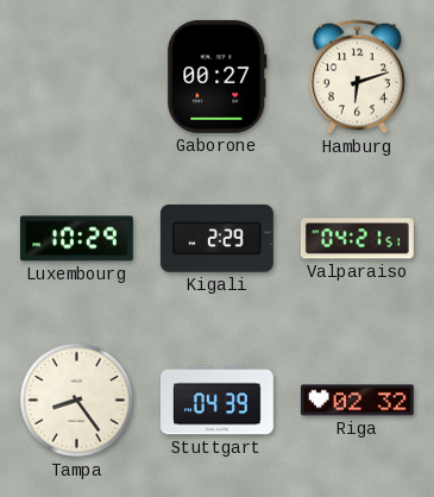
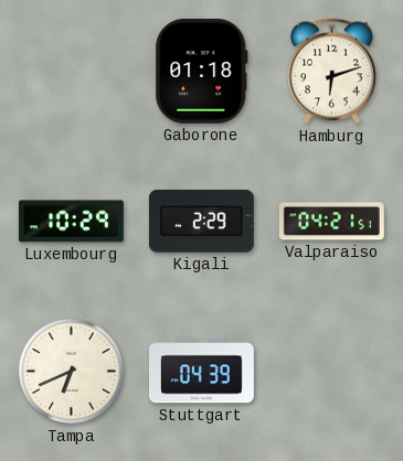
Gaborone: 00:27 -> 01:18
Tampa: 8:24 -> 6:41
Riga: 02:32 -> none
